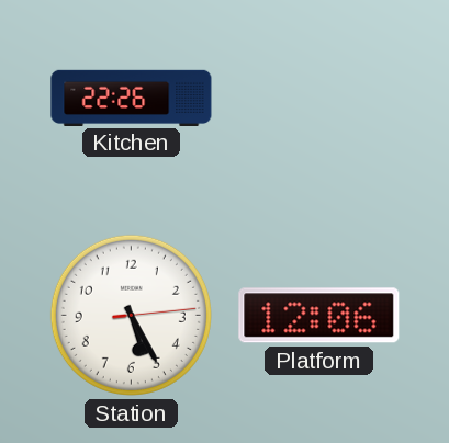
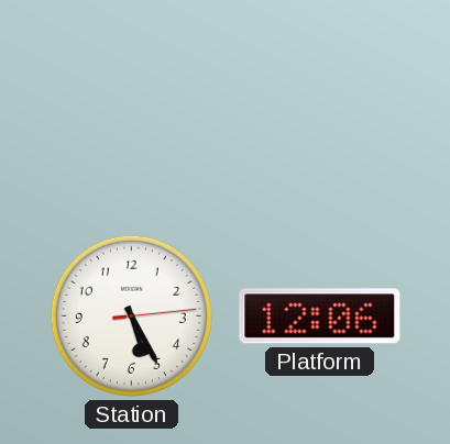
Kitchen: 22:26 -> none
